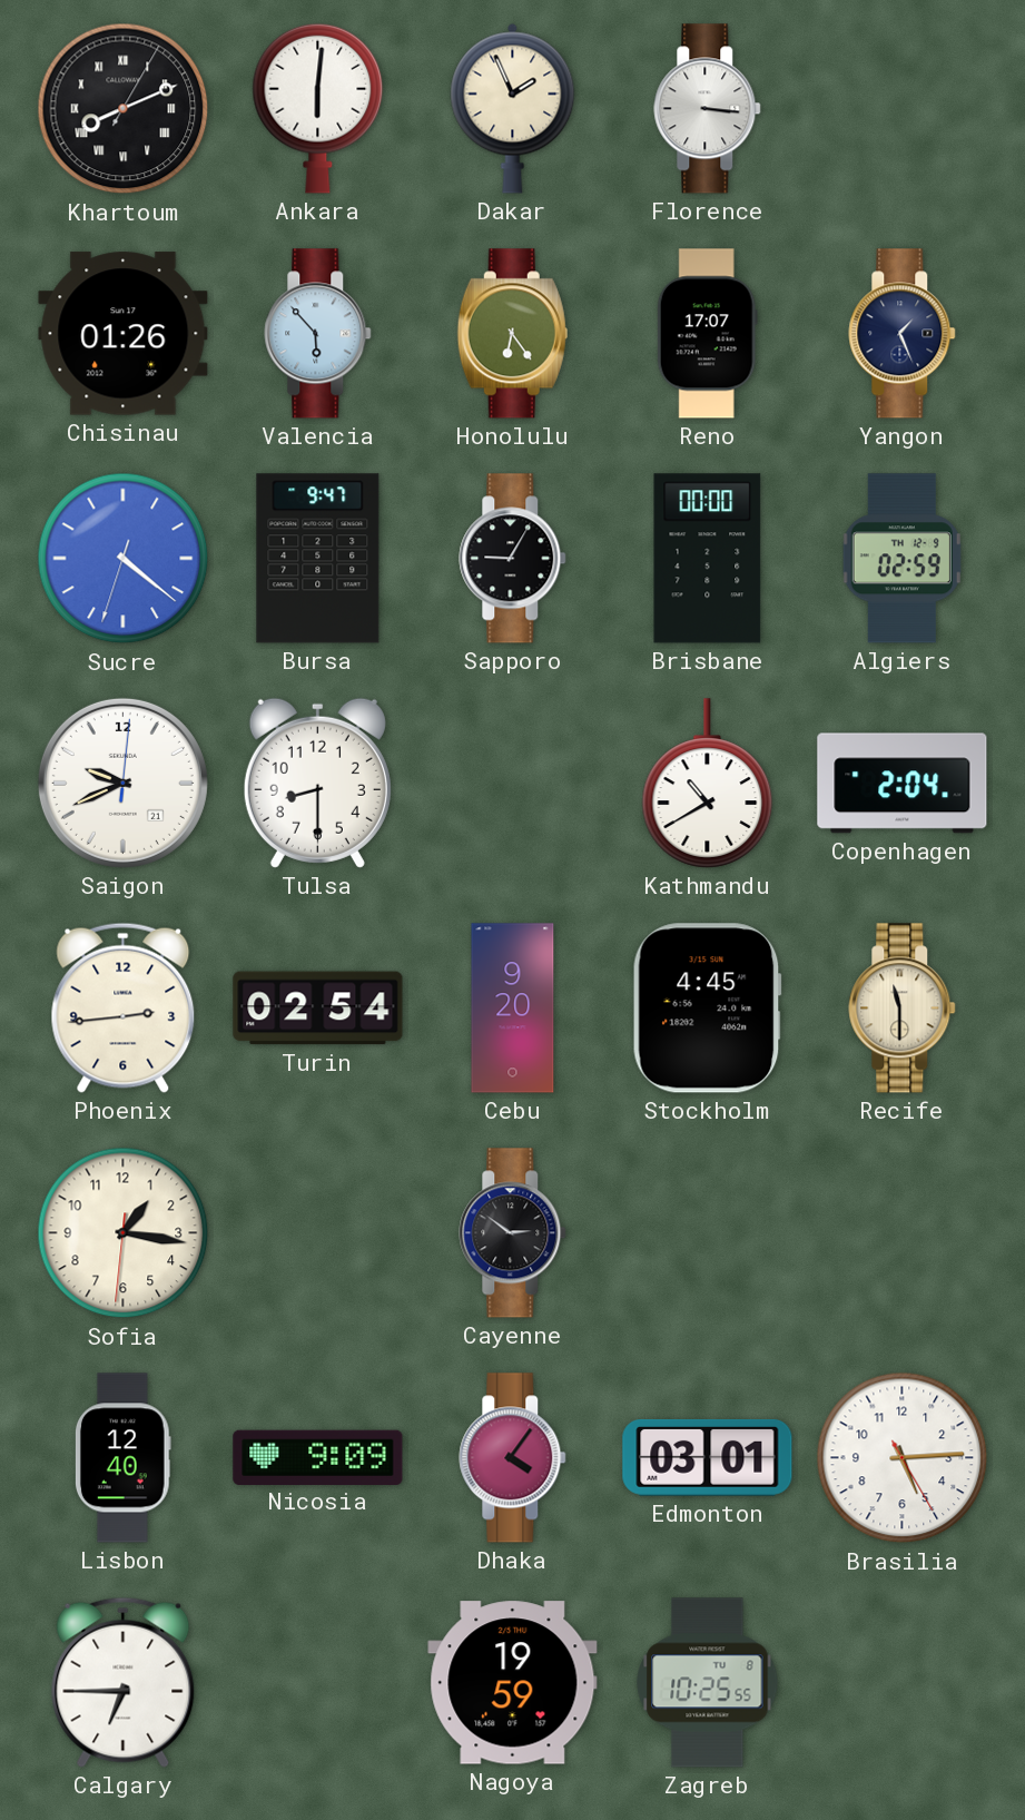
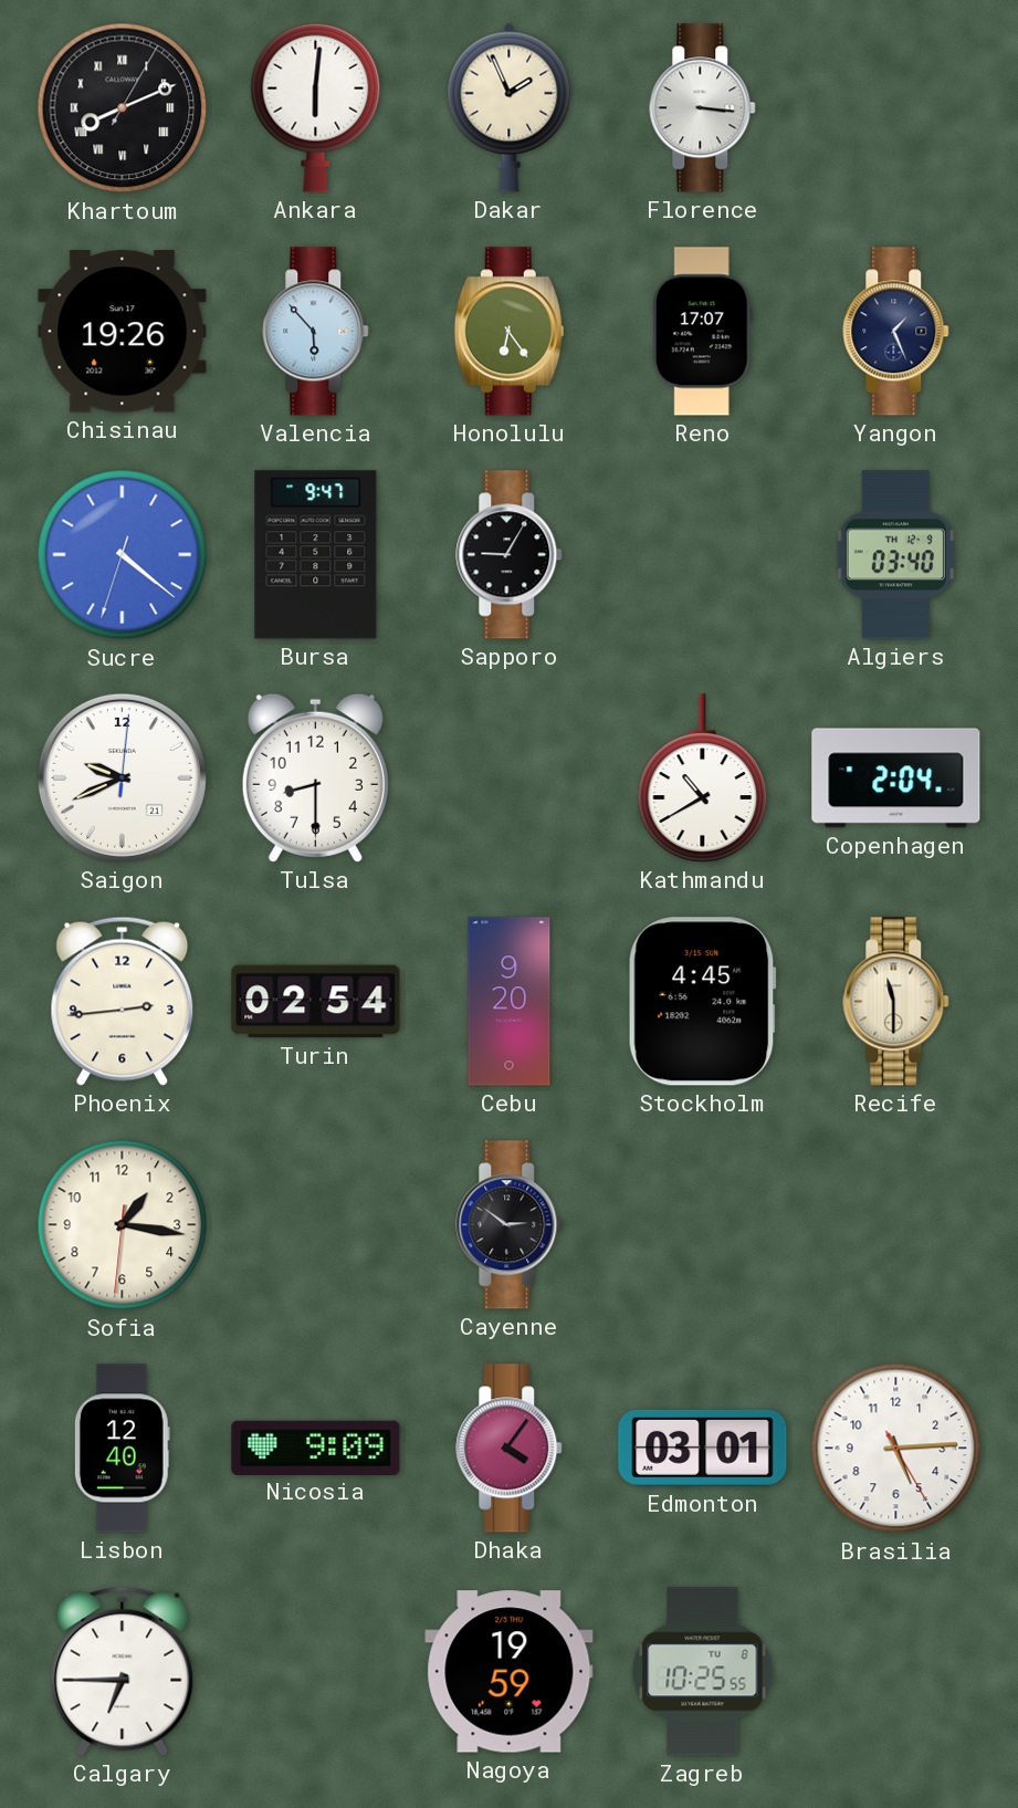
Chisinau: 01:26 -> 19:26
Brisbane: 00:00 -> none
Algiers: 02:59 -> 03:40
